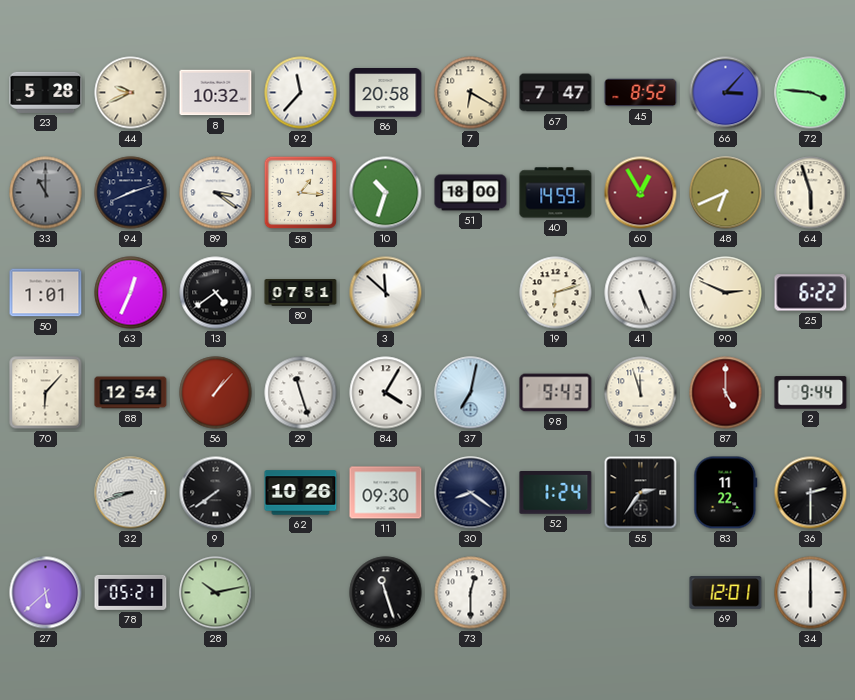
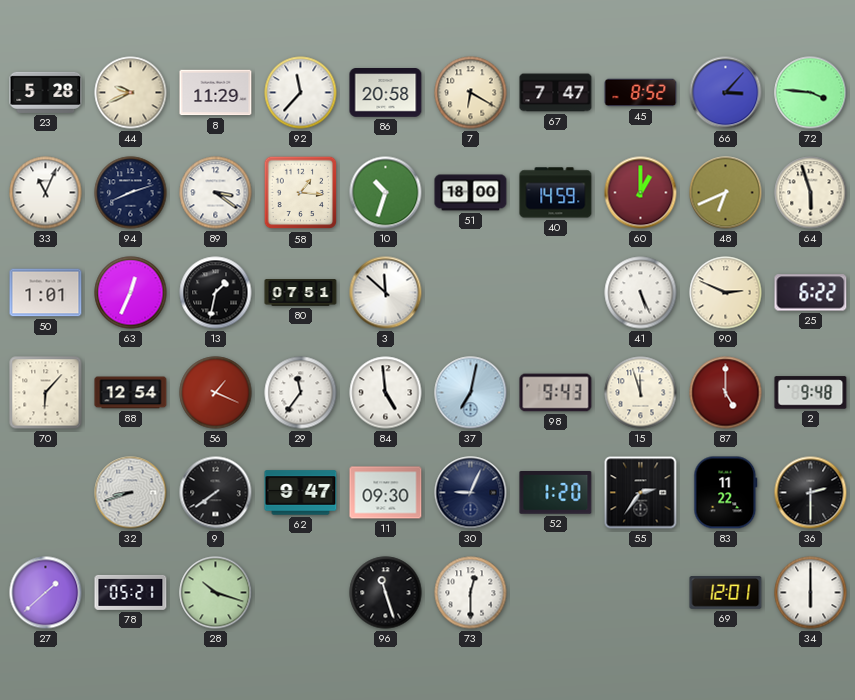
8: 10:32 -> 11:29
33: 11:00 -> 11:04
33 dial: grey -> white
60: 12:55 -> 1:00
13: 4:39 -> 1:32
19: 6:12 -> none
56: 1:07 -> 1:19
29: 11:27 -> 11:36
84: 4:05 -> 4:59
2: 9:44 -> 9:48
62: 10:26 -> 9:47
30: 8:21 -> 9:04
52: 1:24 -> 1:20
27: 5:38 -> 1:38
28: 10:13 -> 10:18
